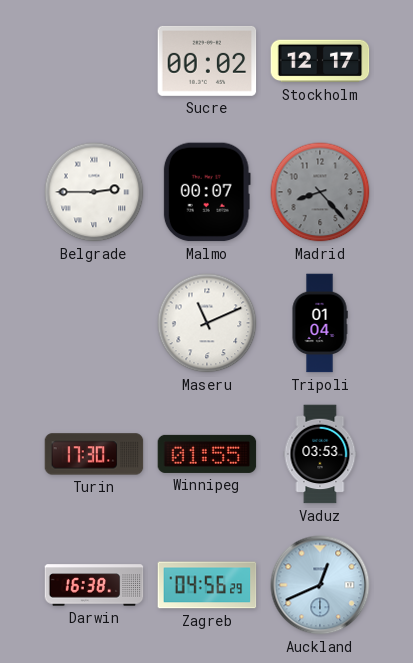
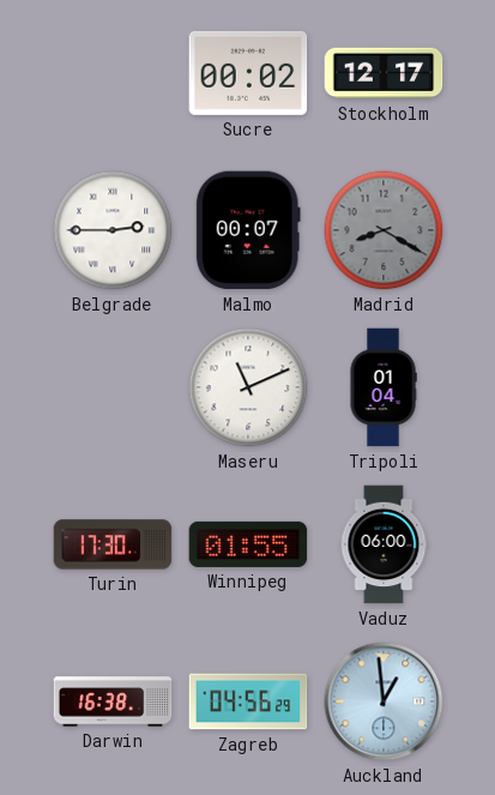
Madrid: 8:23 -> 8:20
Vaduz: 03:53 -> 06:00
Auckland: 12:41 -> 12:59
